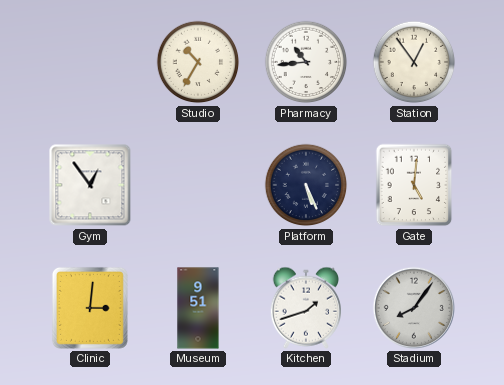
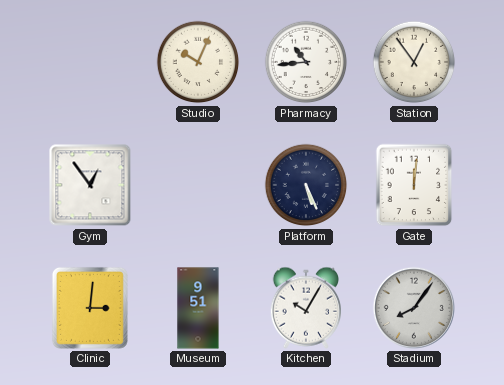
Studio: 10:35 -> 10:04
Gate: 5:01 -> 12:01
Kitchen: 1:42 -> 10:05
